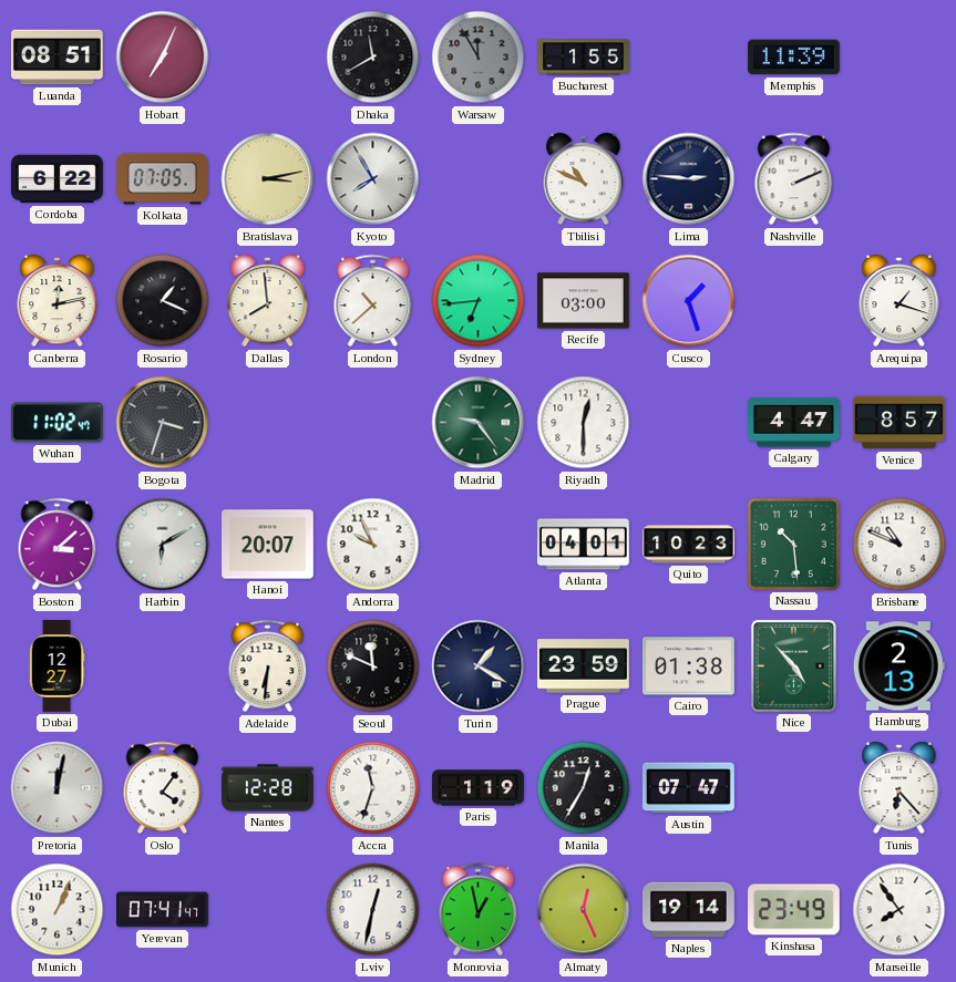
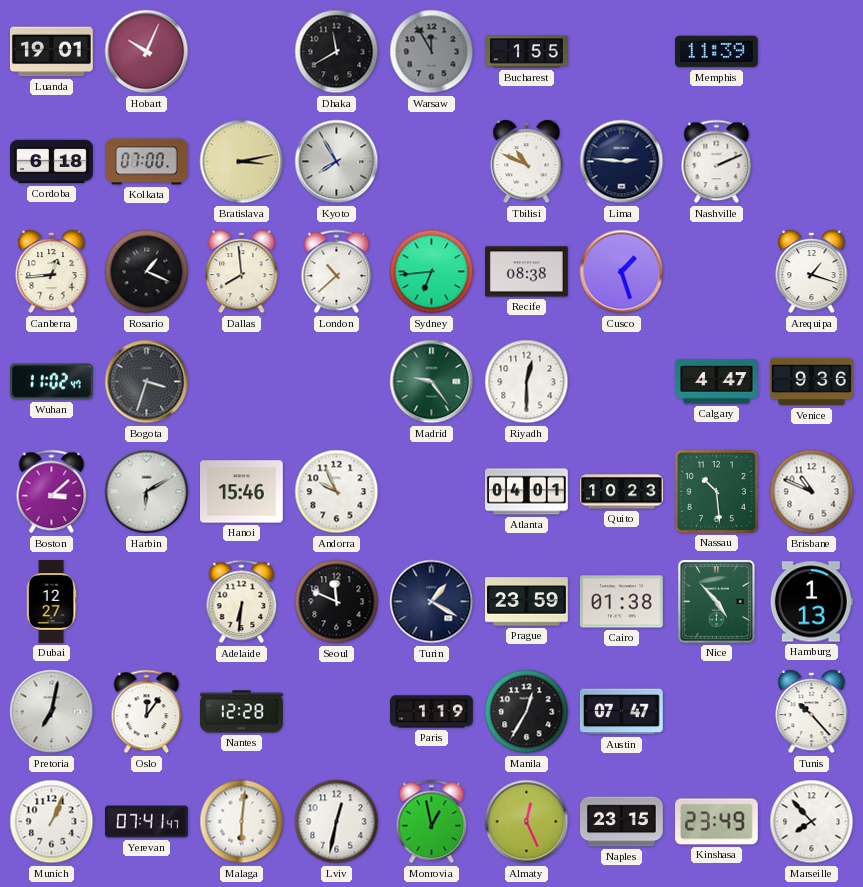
Luanda: 08:51 -> 19:01
Hobart: 7:04 -> 10:04
Cordoba: 6:22 -> 6:18
Kolkata: 07:05 -> 07:00
Canberra: 12:13 -> 12:44
Recife: 03:00 -> 08:38
Venice: 8:57 -> 9:36
Hanoi: 20:07 -> 15:46
Hamburg: 2:13 -> 1:13
Pretoria: 12:02 -> 7:02
Oslo: 4:06 -> 12:06
Accra: 11:33 -> none
Tunis: 6:23 -> 10:23
Malaga: none -> 6:01
Naples: 19:14 -> 23:15
Marseille: 7:54 -> 7:53
